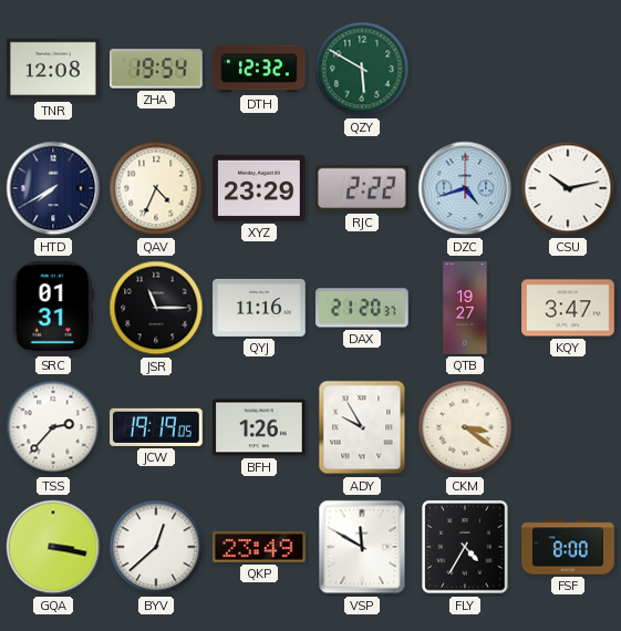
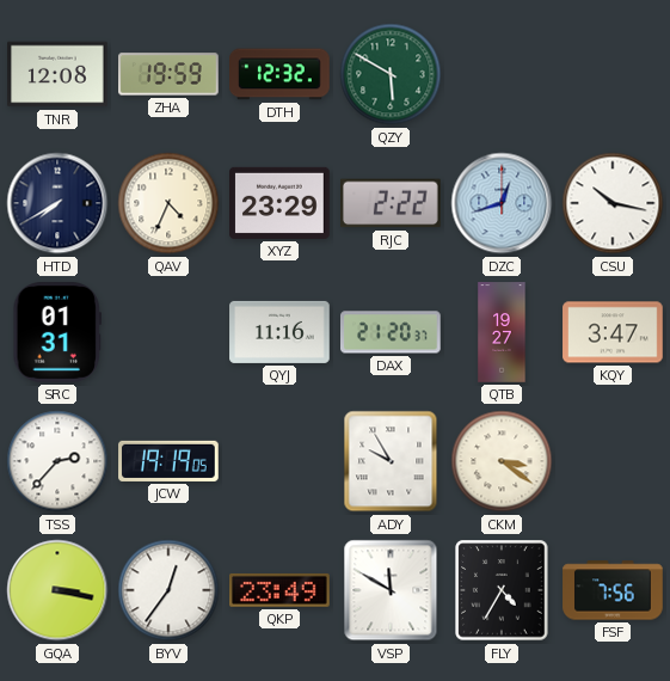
ZHA: 19:54 -> 19:59
DZC: 4:42 -> 12:42
CSU: 10:13 -> 10:17
JSR: 11:15 -> none
BFH: 1:26 -> none
BYV: 12:38 -> 12:36
FSF: 8:00 -> 7:56
